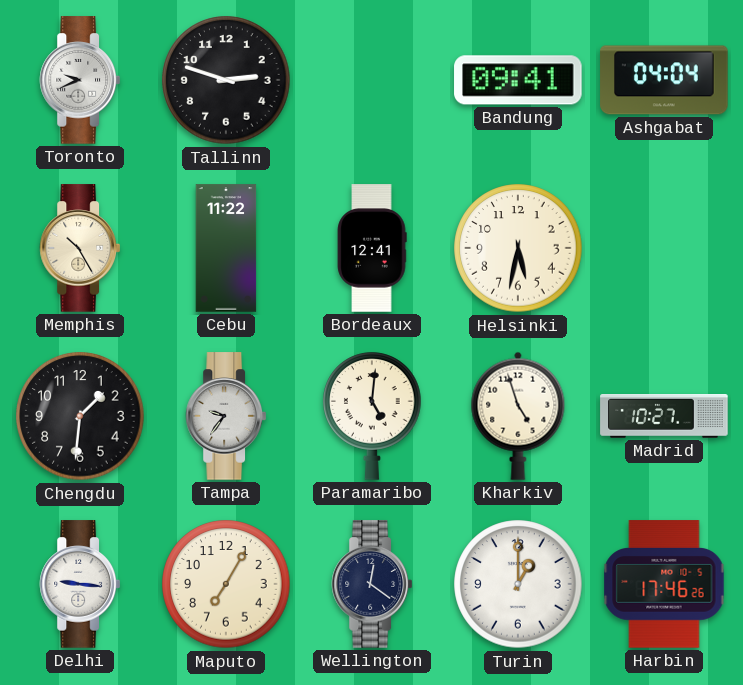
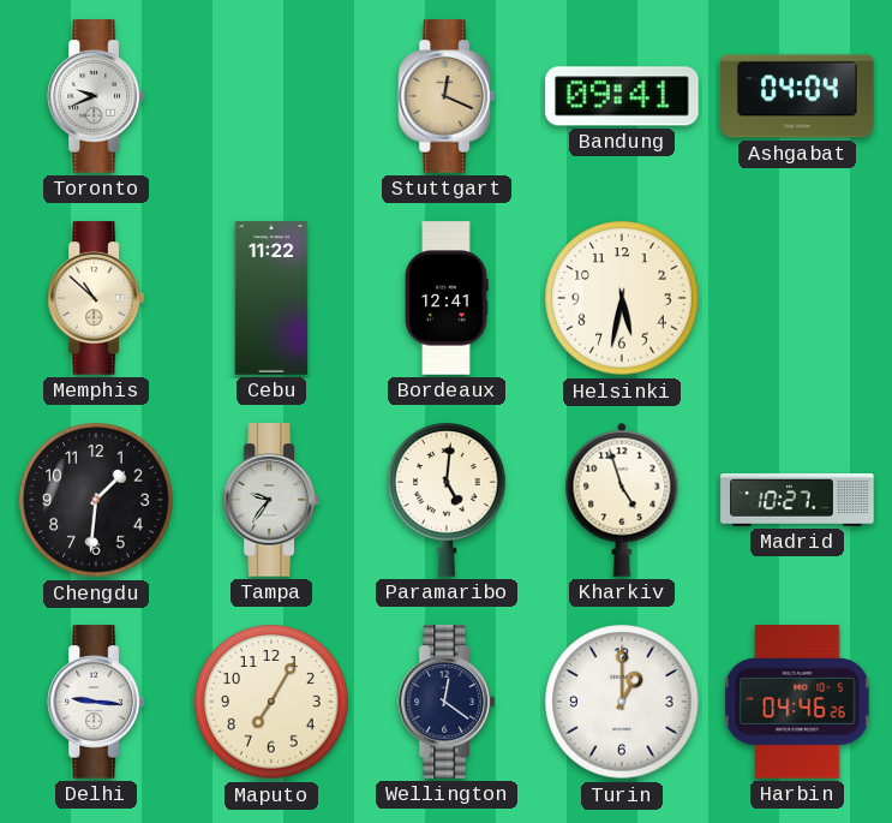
Tallinn: 2:48 -> none
Stuttgart: none -> 12:19
Memphis: 10:25 -> 10:52
Harbin: 17:46 -> 04:46
